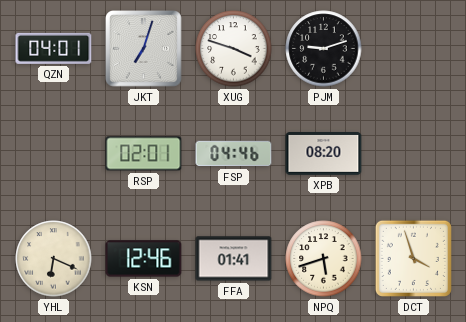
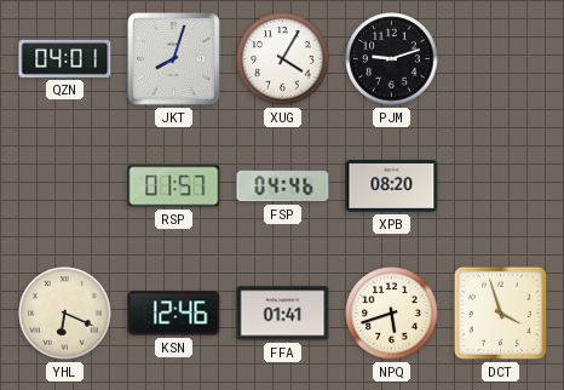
JKT: 7:03 -> 8:03
XUG: 3:48 -> 4:05
RSP: 02:01 -> 01:57
